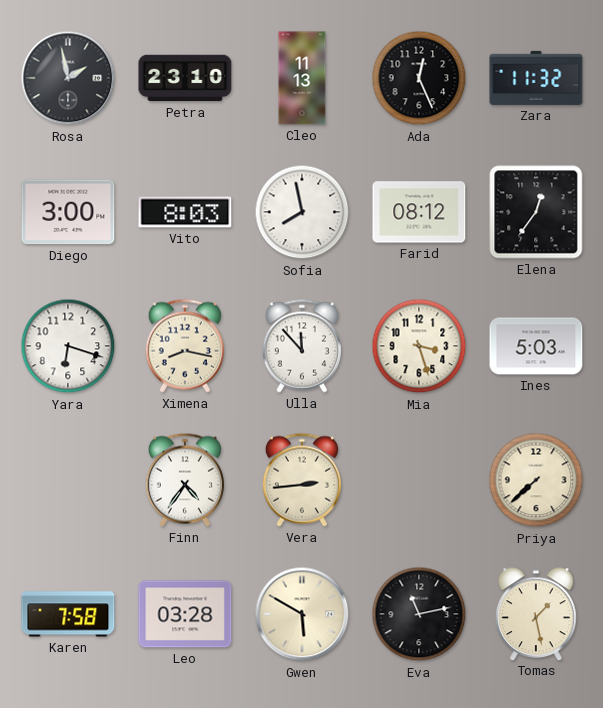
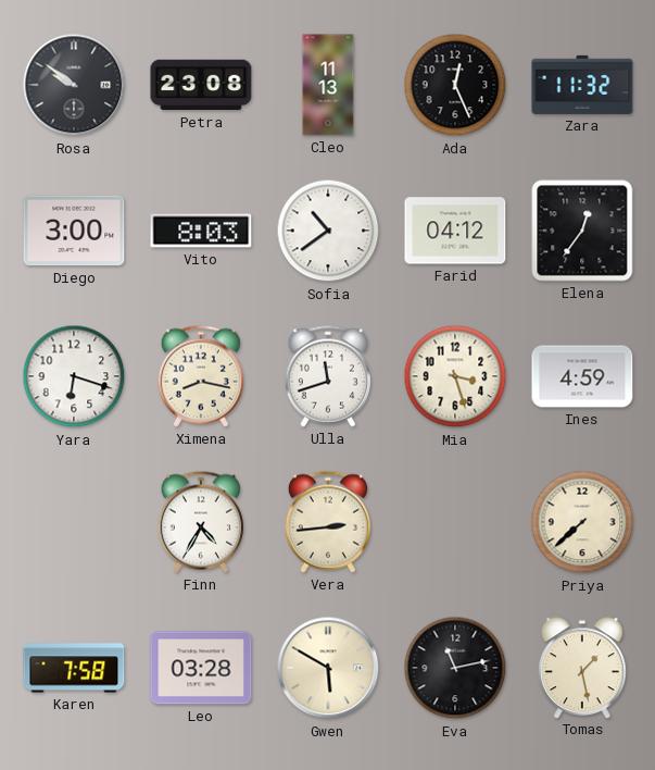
Rosa: 1:58 -> 9:51
Petra: 23:10 -> 23:08
Sofia: 7:58 -> 10:39
Farid: 08:12 -> 04:12
Ulla: 11:53 -> 11:42
Ines: 5:03 -> 4:59
Finn: 4:36 -> 4:35
